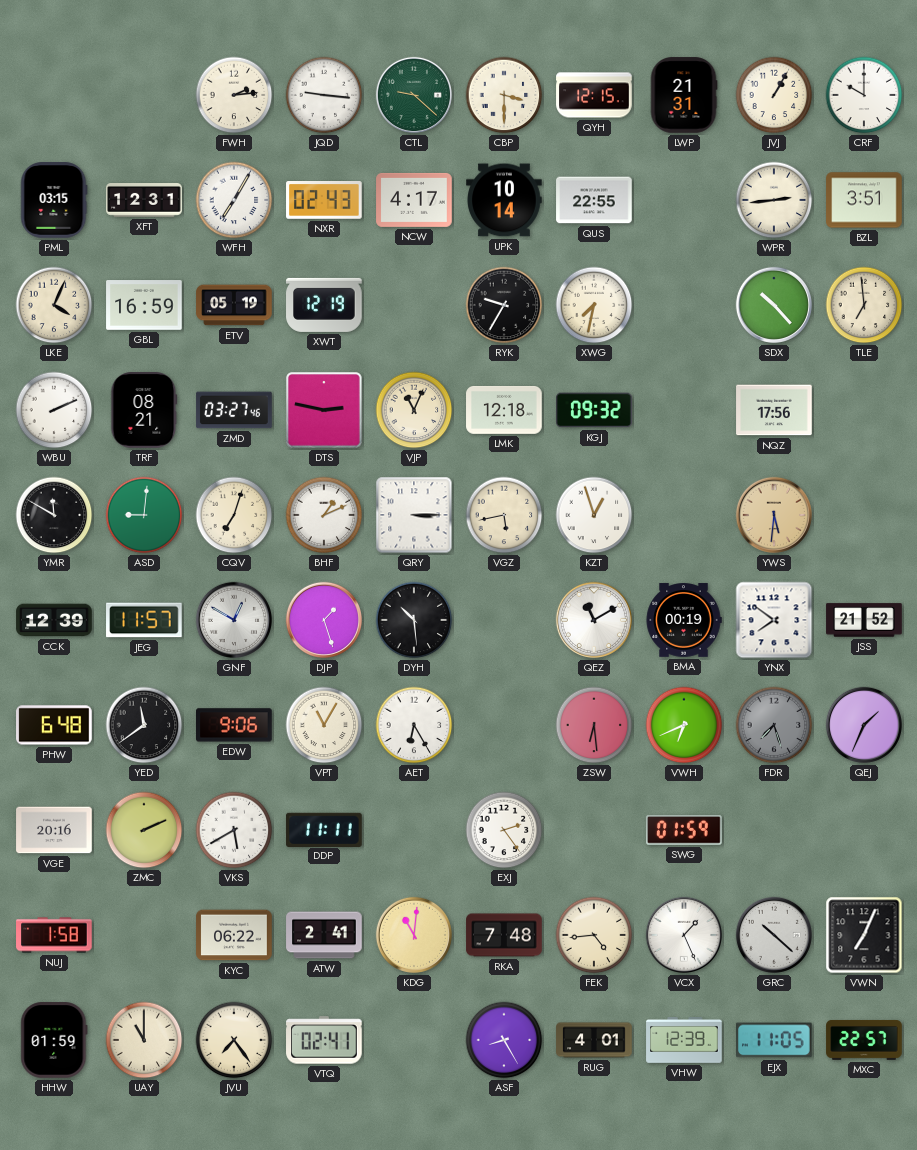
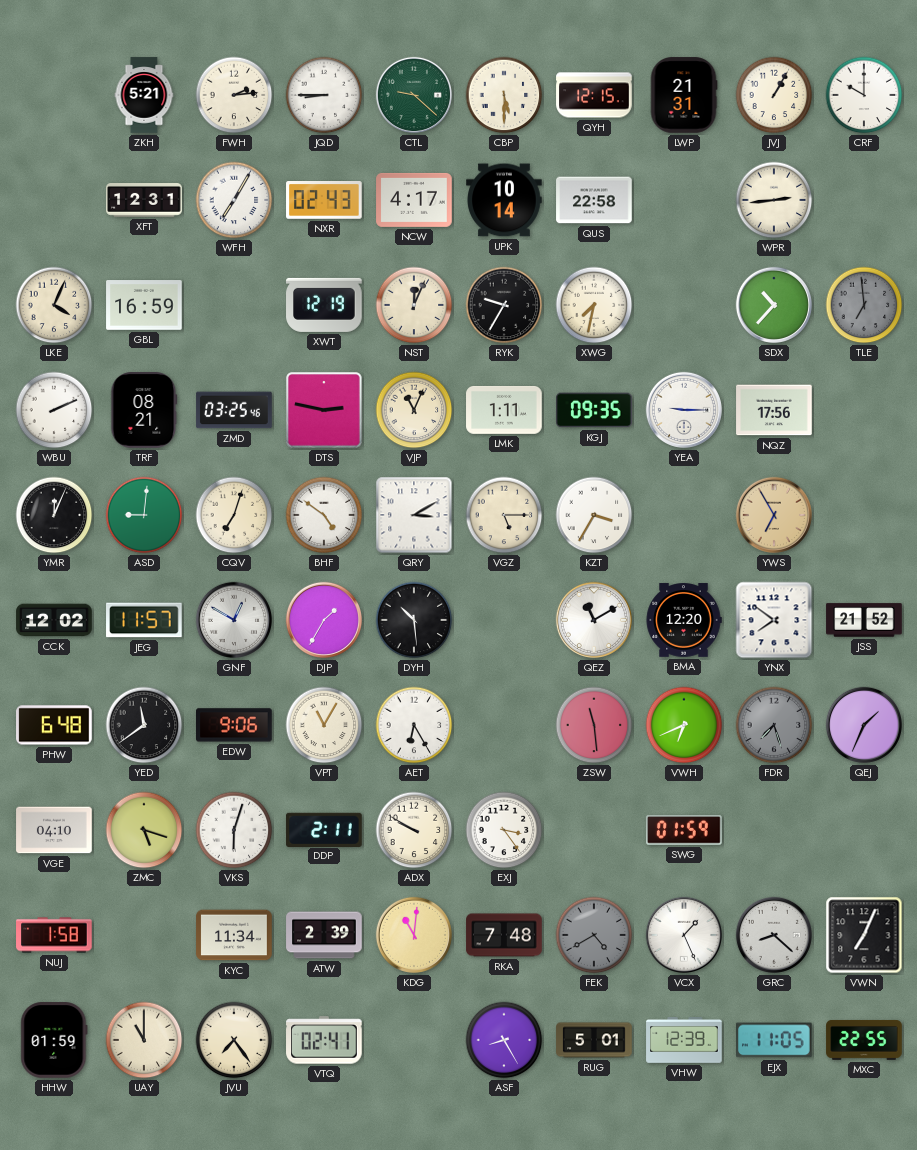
ZKH: none -> 5:21
JQD: 9:16 -> 8:45
CBP: 3:30 -> 5:30
PML: 03:15 -> none
QUS: 22:55 -> 22:58
BZL: 3:51 -> none
ETV: 05:19 -> none
NST: none -> 12:04
SDX: 10:23 -> 10:37
TLE dial: cream -> grey
ZMD: 03:27 -> 03:25
LMK: 12:18 -> 1:11
KGJ: 09:32 -> 09:35
YEA: none -> 9:15
YMR: 11:50 -> 12:04
BHF: 1:11 -> 4:51
QRY: 3:15 -> 3:10
VGZ: 5:43 -> 5:15
KZT: 12:57 -> 3:35
YWS: 5:31 -> 6:55
CCK: 12:39 -> 12:02
DJP: 1:27 -> 1:35
BMA: 00:19 -> 12:20
ZSW: 6:29 -> 11:29
VGE: 20:16 -> 04:10
ZMC: 2:11 -> 5:18
VKS: 5:40 -> 6:03
DDP: 11:11 -> 2:11
ADX: none -> 9:50
EXJ: 2:24 -> 3:24
KYC: 06:22 -> 11:34
ATW: 2:41 -> 2:39
FEK: 4:44 -> 4:40
FEK dial: cream -> grey
GRC: 10:22 -> 8:22
RUG: 4:01 -> 5:01
MXC: 22:57 -> 22:55
